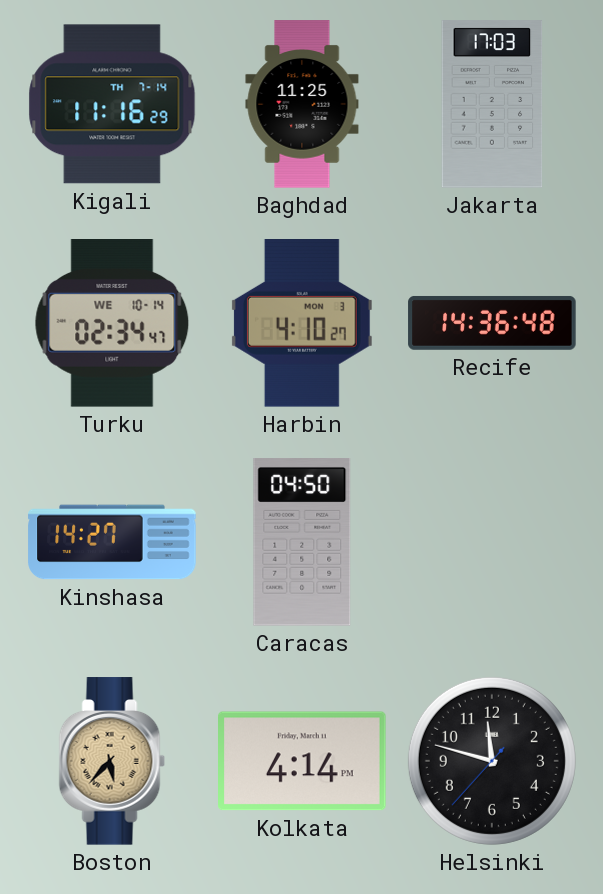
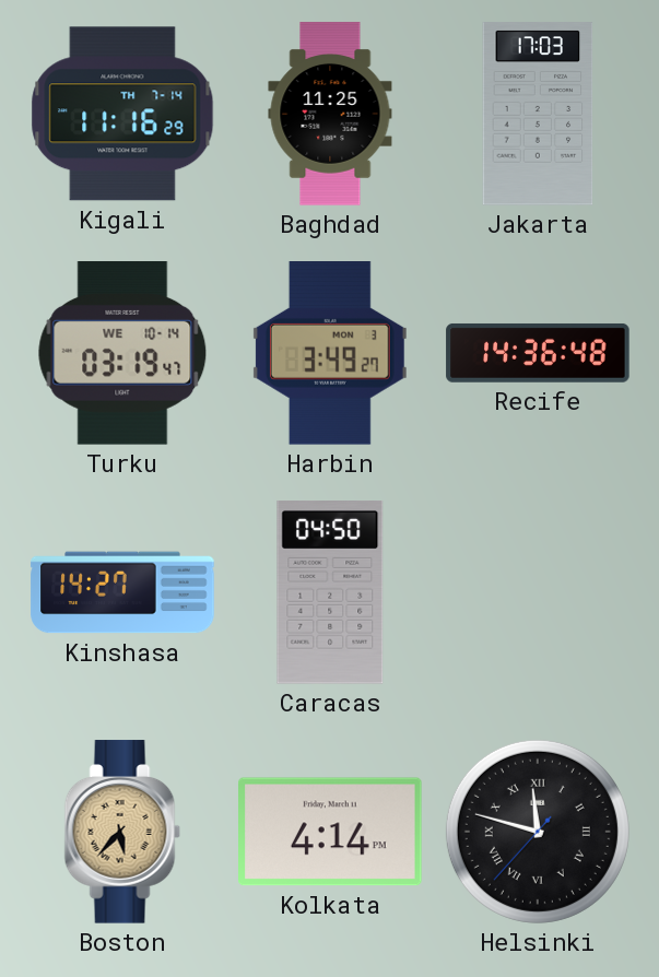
Turku: 02:34 -> 03:19
Harbin: 4:10 -> 3:49
Helsinki numerals: Arabic -> Roman
